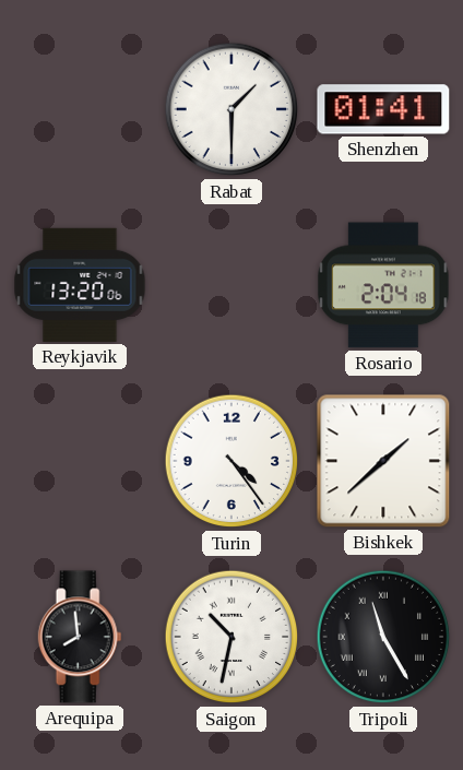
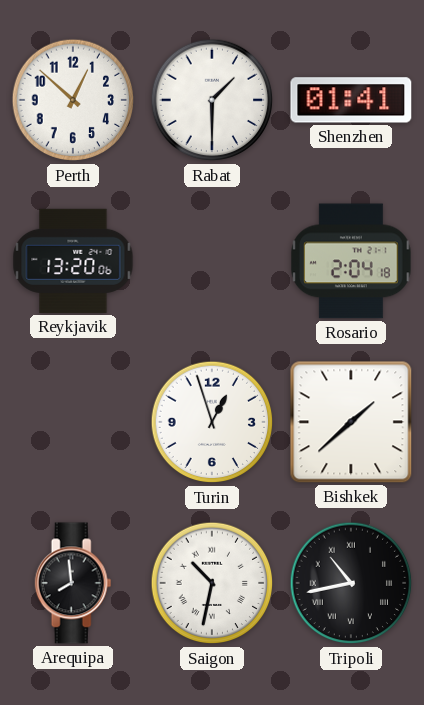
Perth: none -> 12:52
Turin: 4:24 -> 12:57
Tripoli: 11:25 -> 10:43
